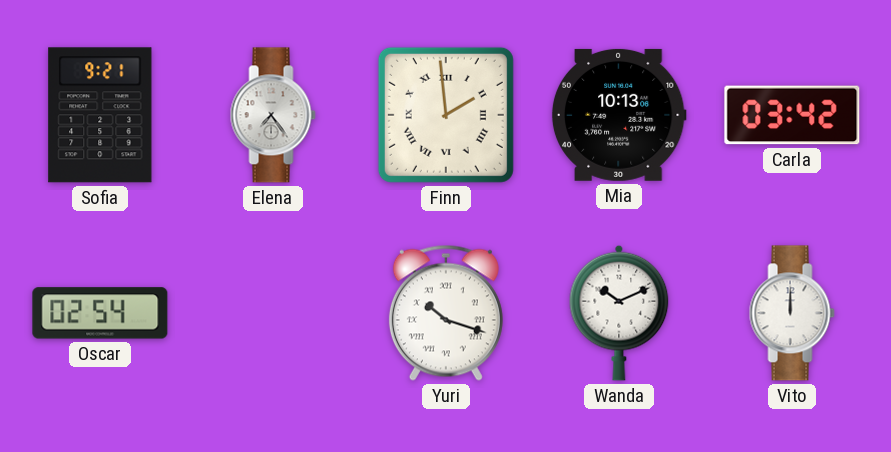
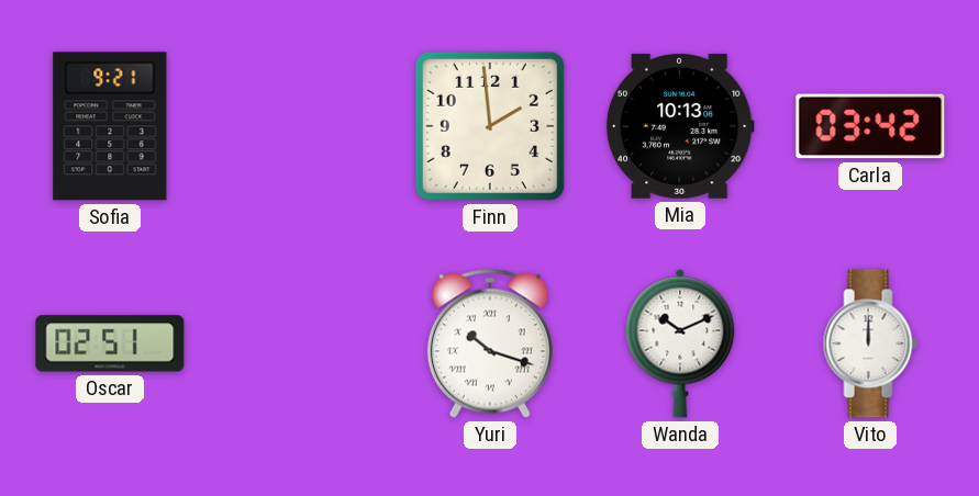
Elena: 7:24 -> none
Finn numerals: Roman -> Arabic
Oscar: 02:54 -> 02:51
